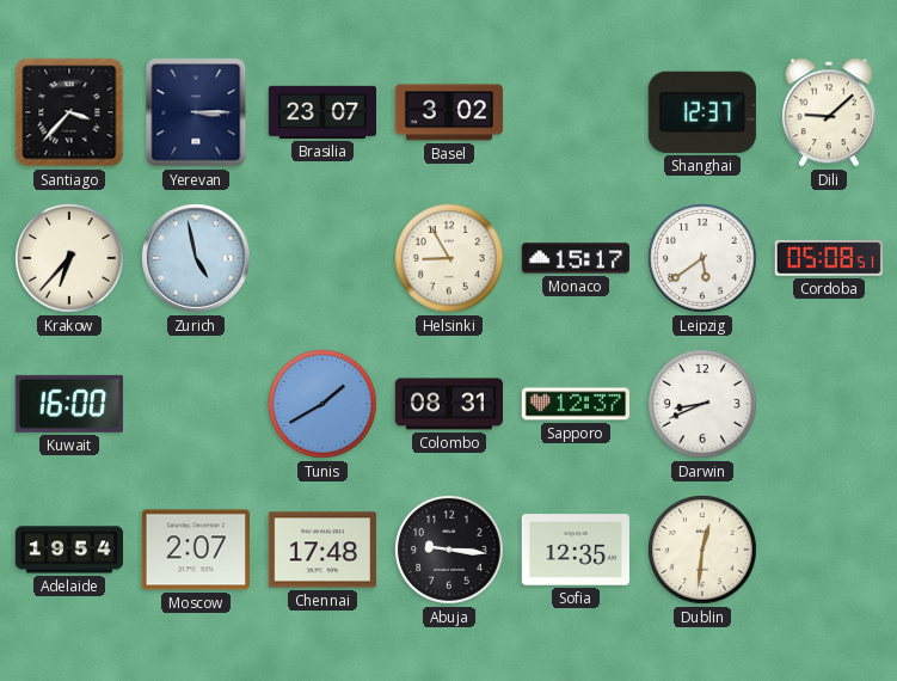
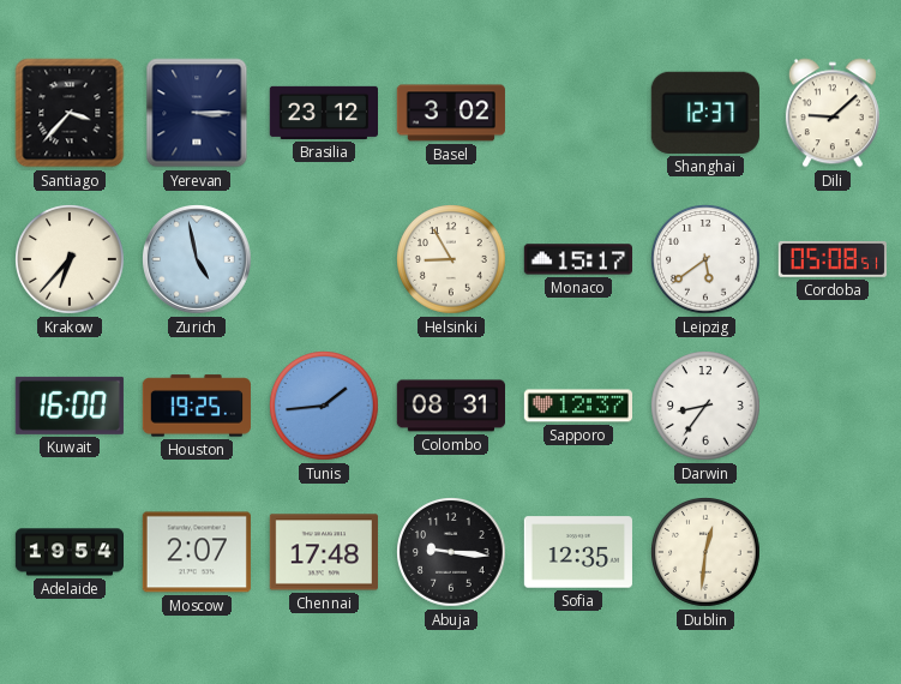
Brasilia: 23:07 -> 23:12
Houston: none -> 19:25
Tunis: 1:40 -> 1:44
Darwin: 8:41 -> 8:36
